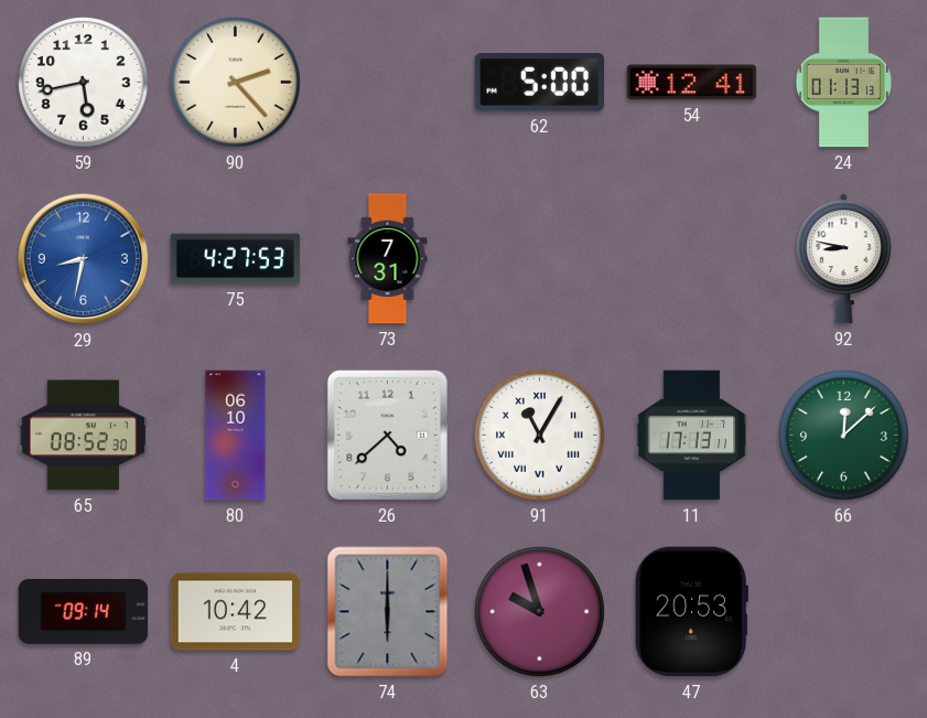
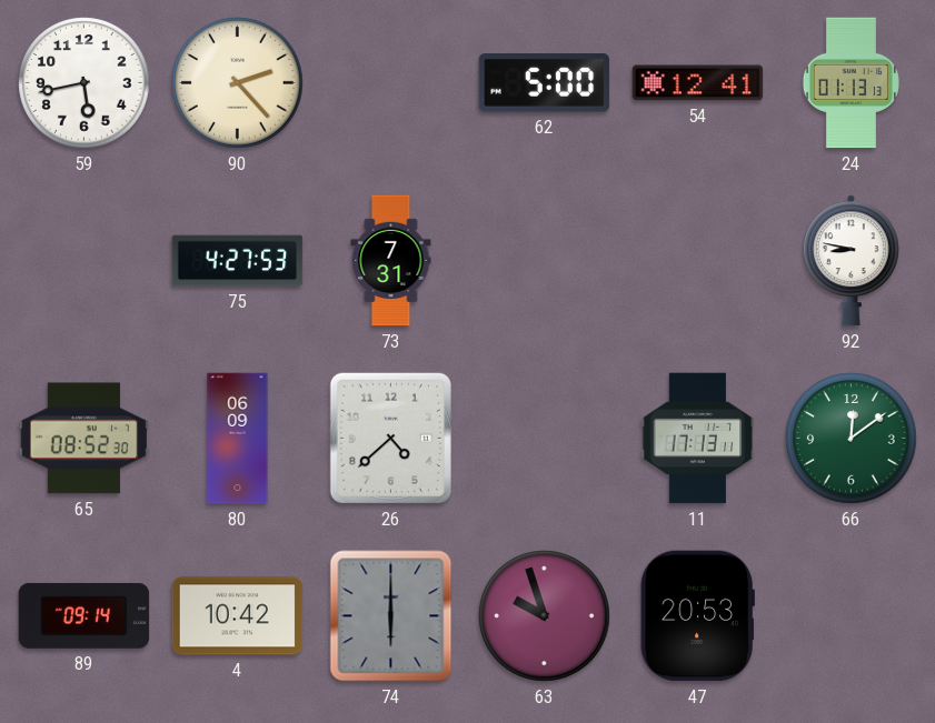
29: 8:32 -> none
80: 06:10 -> 06:09
91: 11:05 -> none
66: 12:08 -> 12:09
